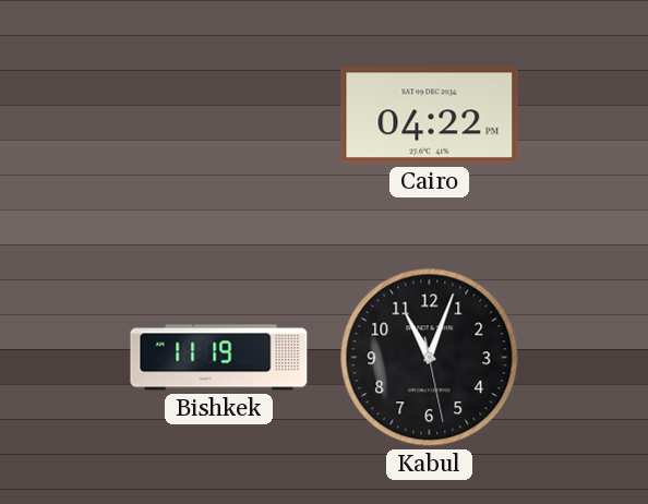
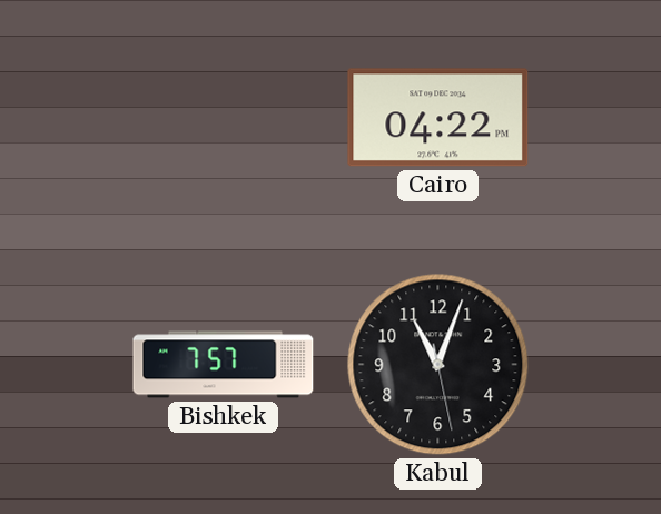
Bishkek: 11:19 -> 7:57
